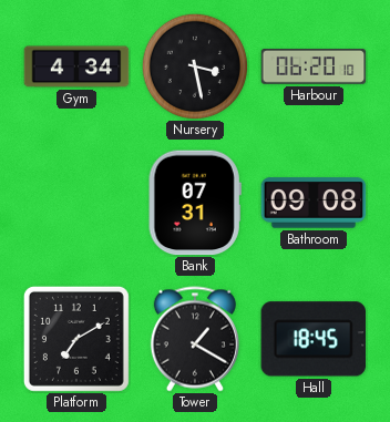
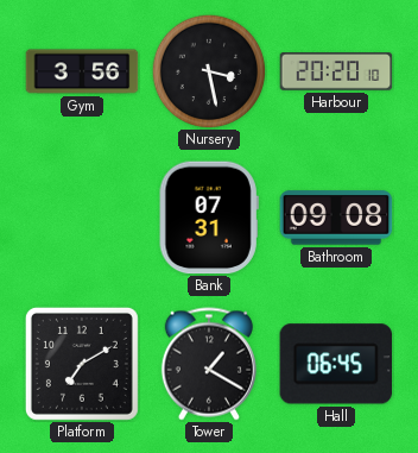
Gym: 4:34 -> 3:56
Harbour: 06:20 -> 20:20
Hall: 18:45 -> 06:45
